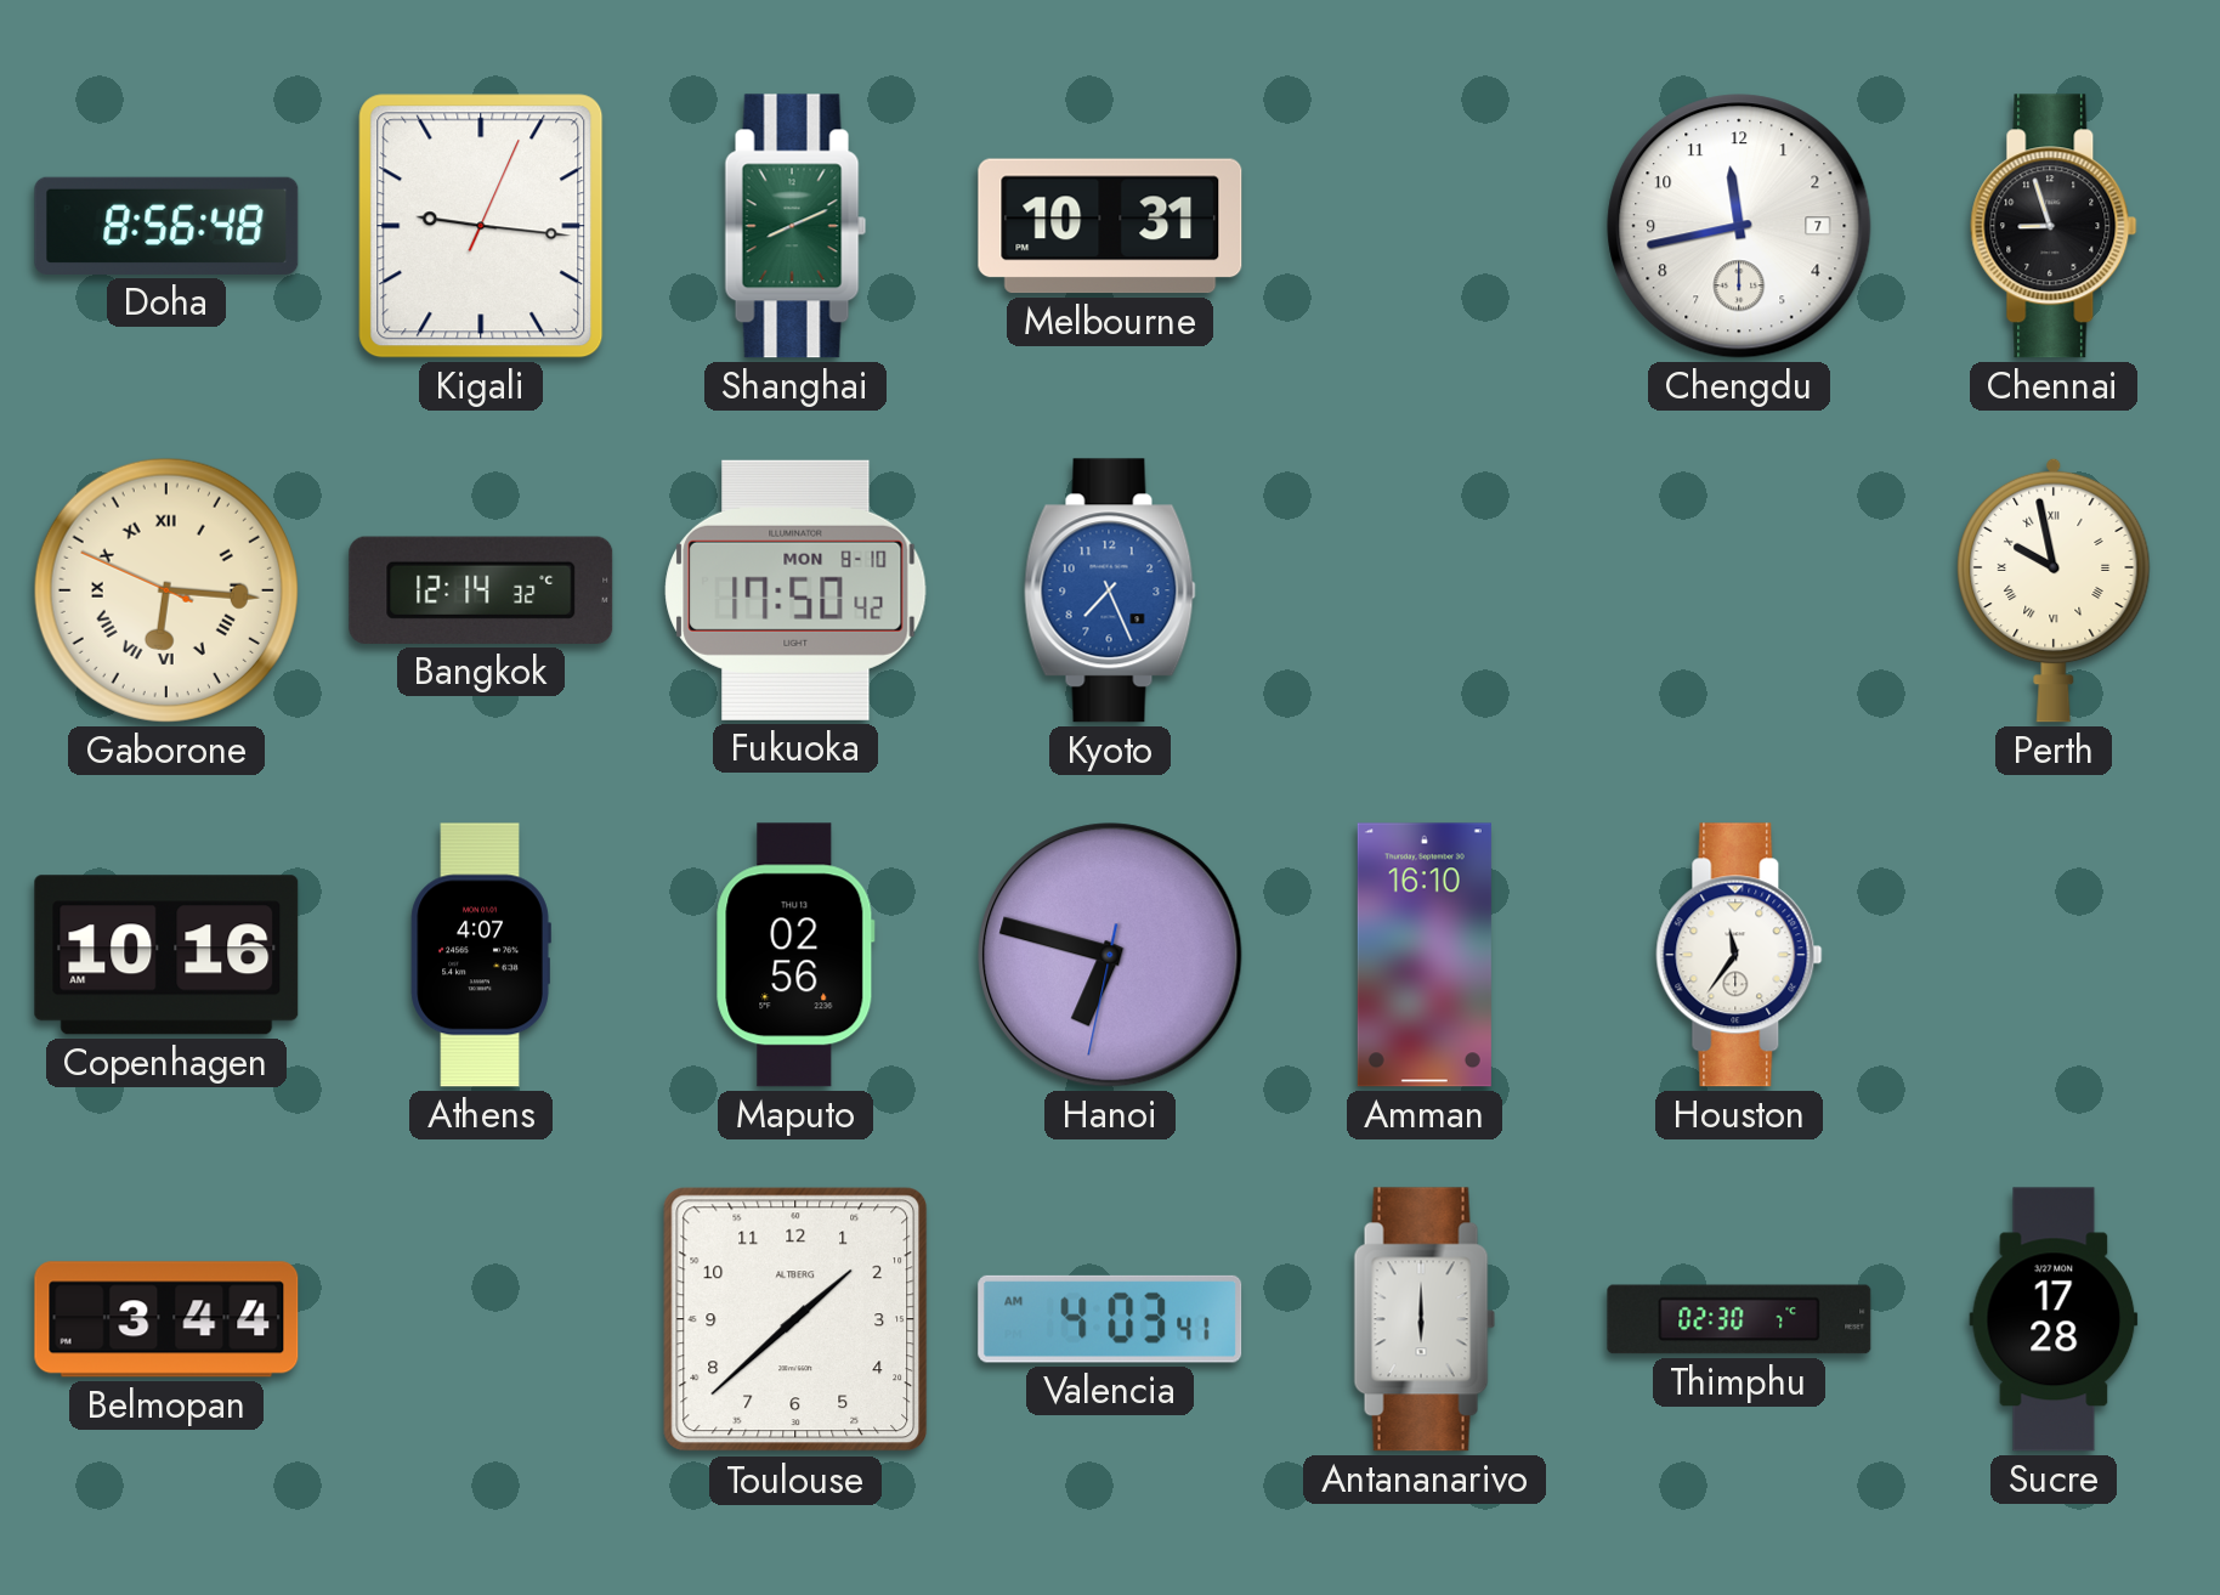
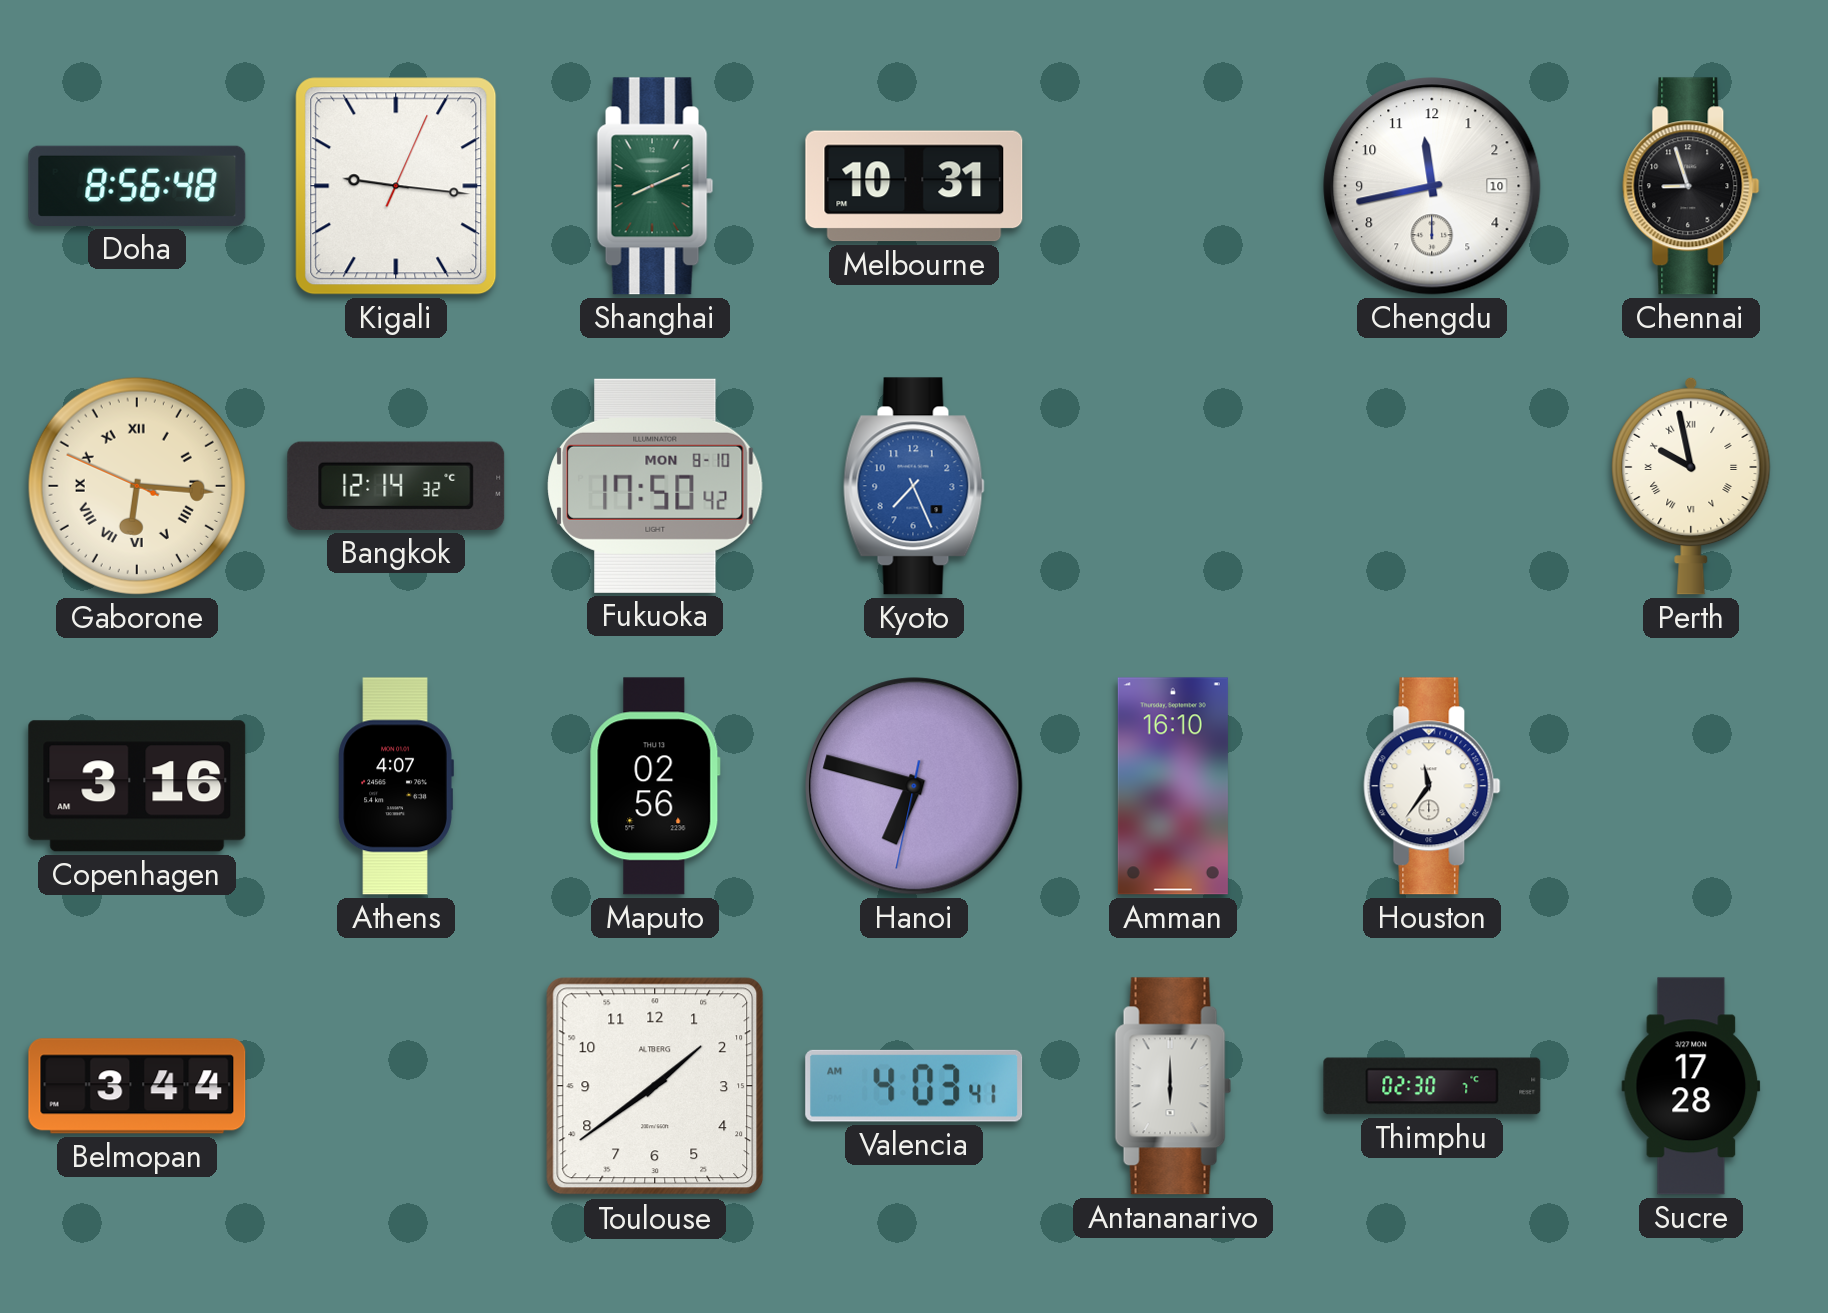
Chengdu date: 7 -> 10
Copenhagen: 10:16 -> 3:16
Toulouse: 1:38 -> 1:39
